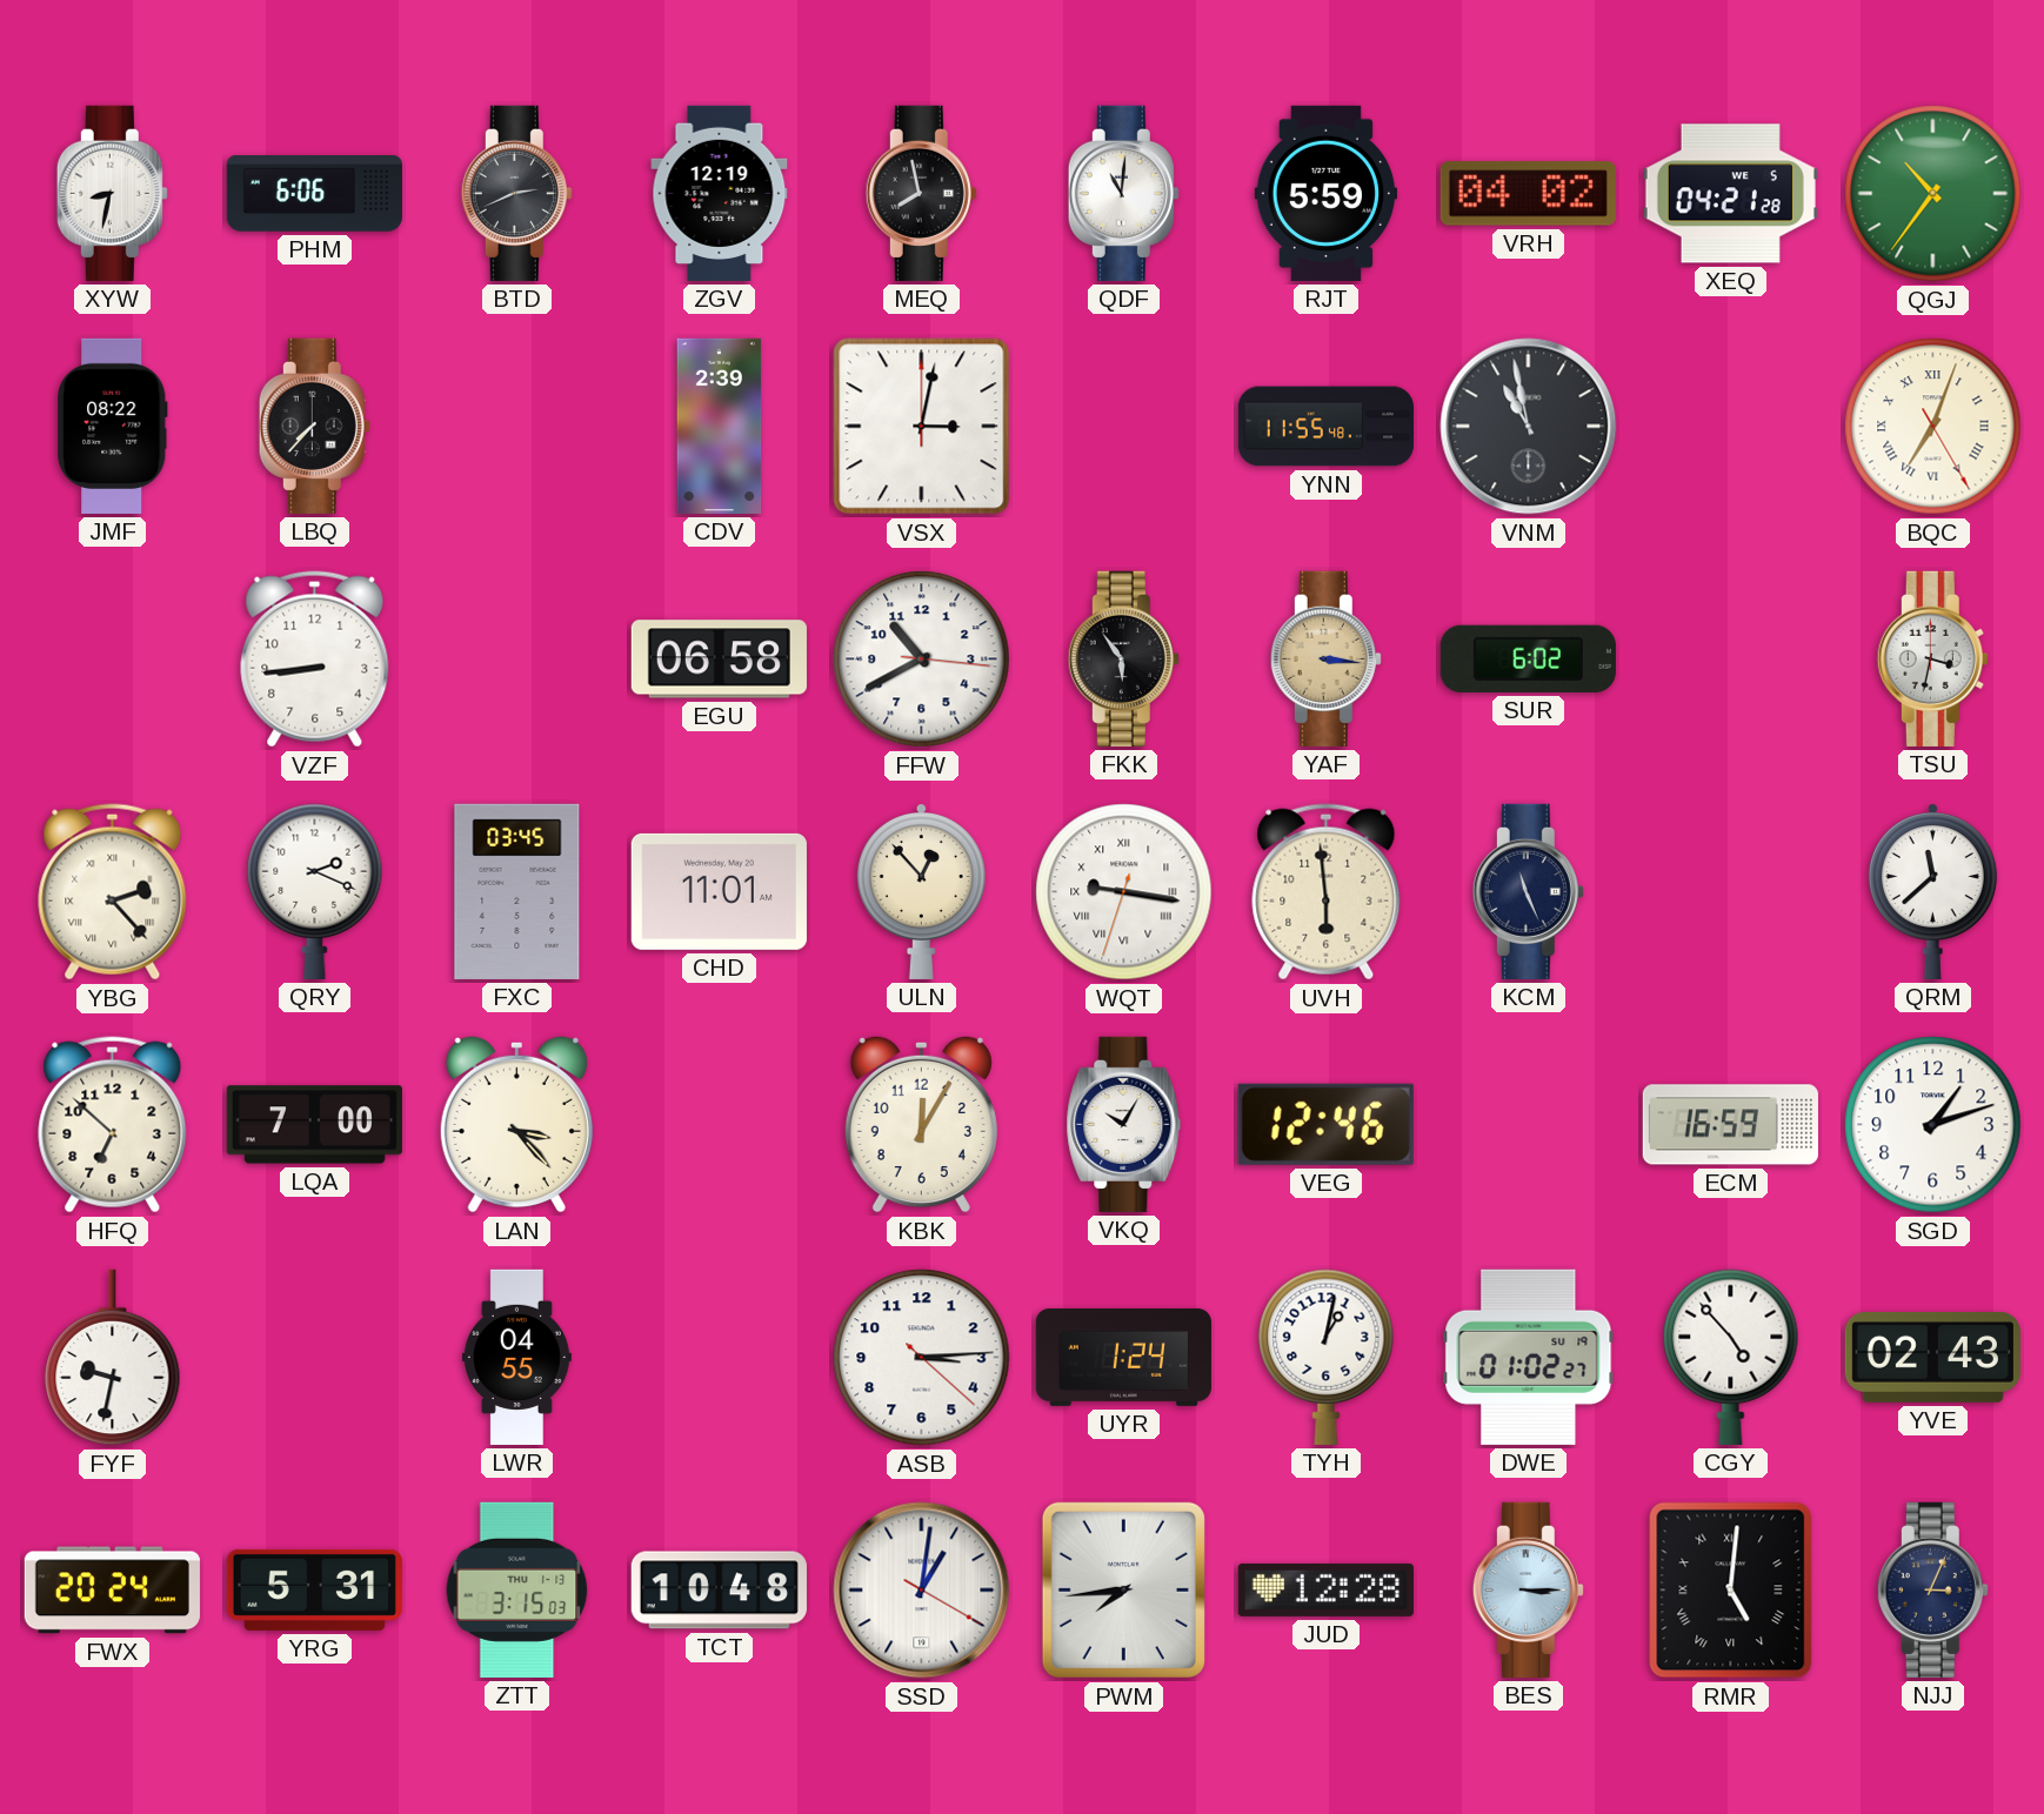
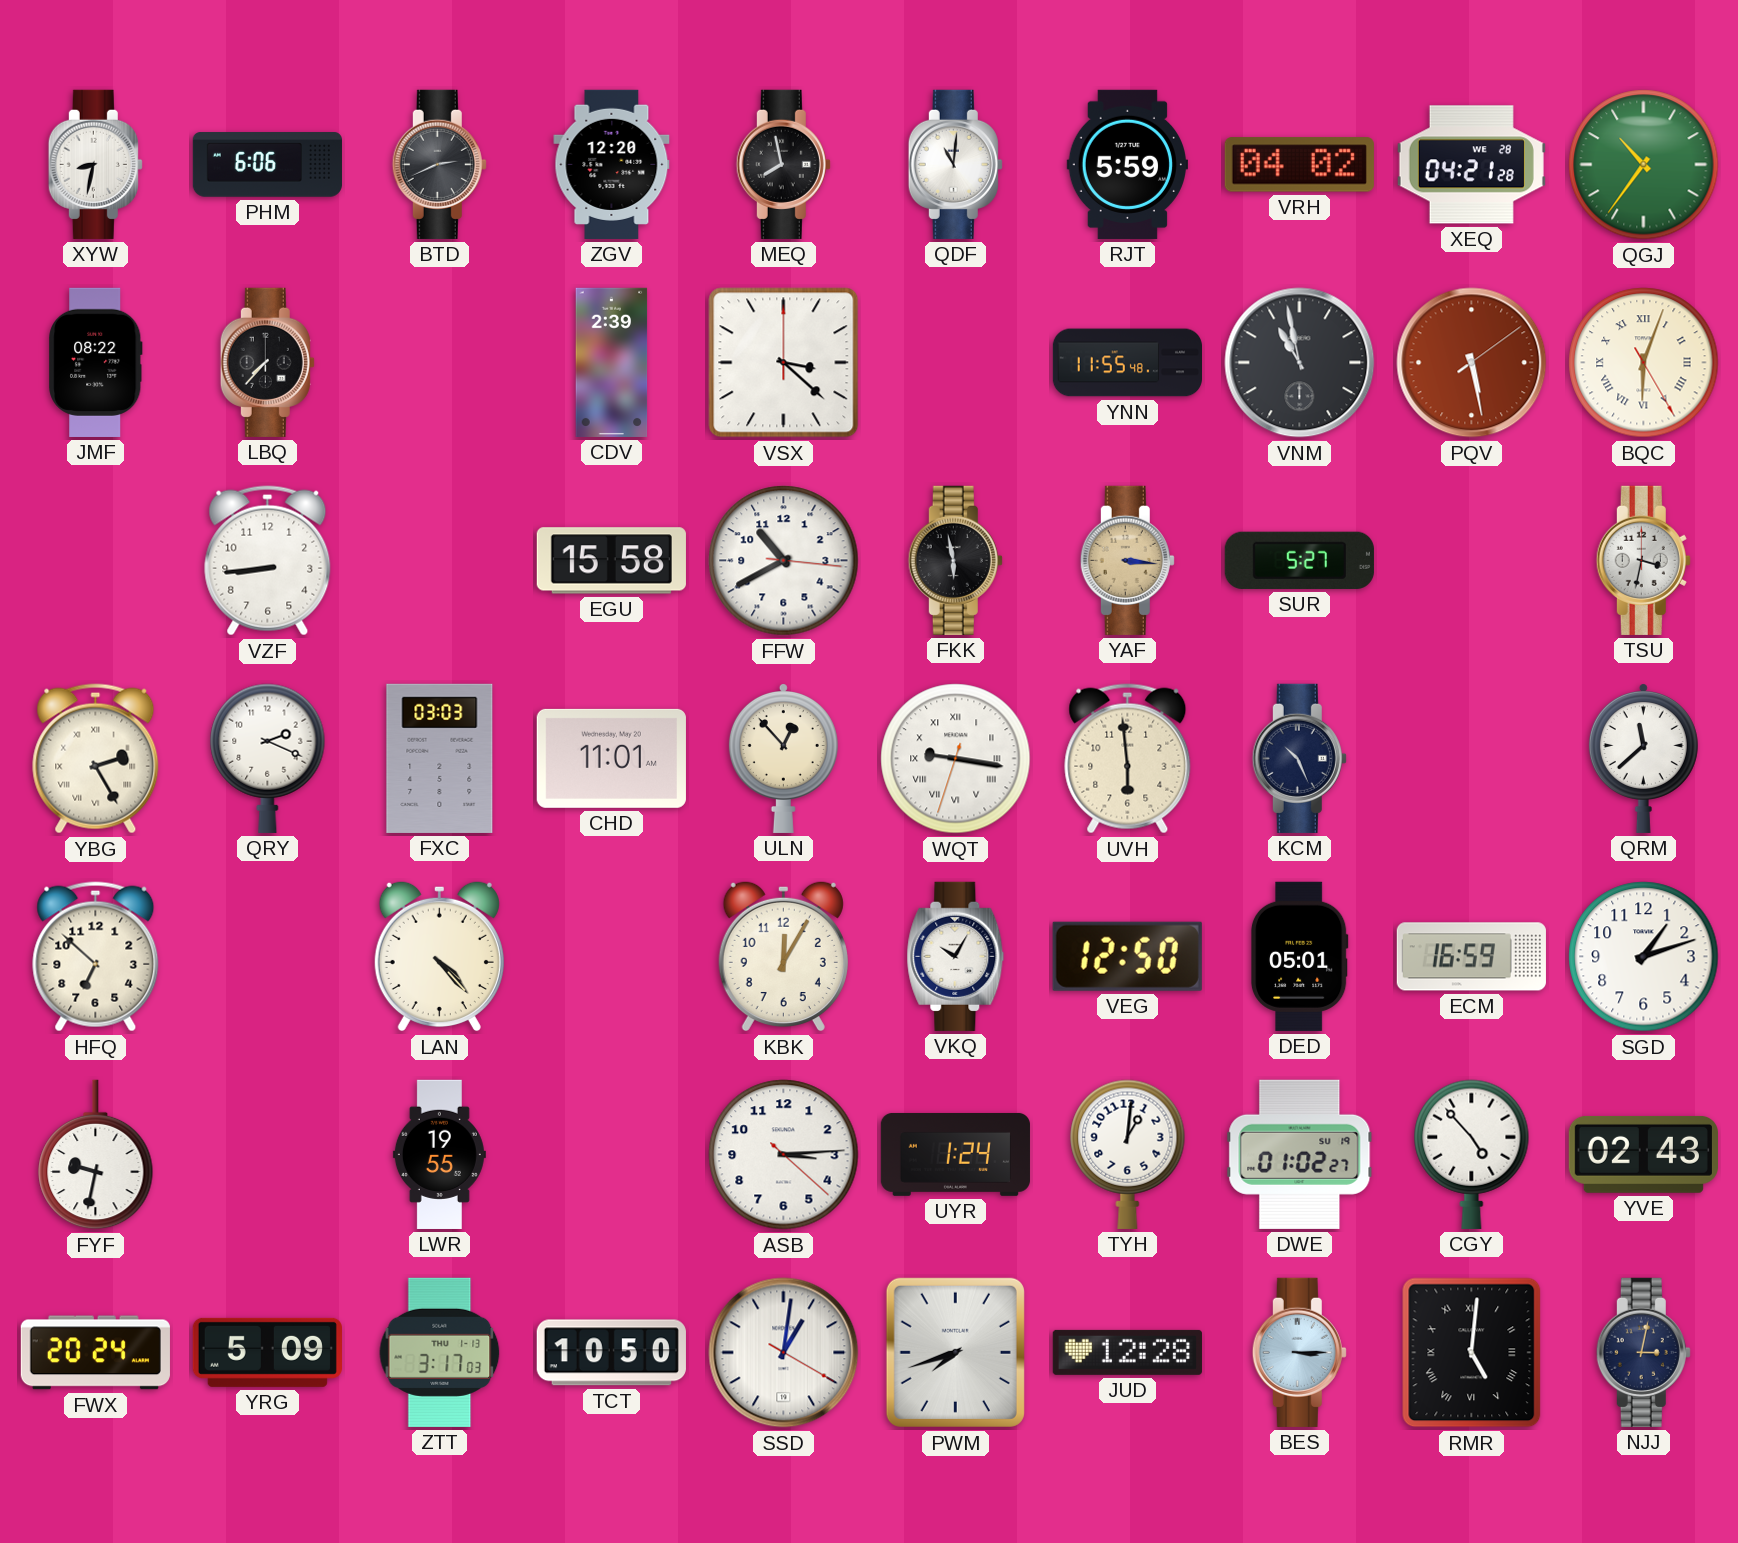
ZGV: 12:19 -> 12:20
XEQ date: WE 5 -> WE 28
VSX: 3:02 -> 3:22
PQV: none -> 5:28
BQC: 7:03 -> 6:03
EGU: 06:58 -> 15:58
FKK: 5:54 -> 5:58
SUR: 6:02 -> 5:27
YBG: 2:23 -> 2:25
FXC: 03:45 -> 03:03
KCM: 11:26 -> 10:26
LQA: 7:00 -> none
LAN: 3:23 -> 4:23
VEG: 12:46 -> 12:50
DED: none -> 05:01
LWR: 04:55 -> 19:55
TYH: 1:02 -> 1:01
YRG: 5:31 -> 5:09
ZTT: 3:15 -> 3:17
TCT: 10:48 -> 10:50
PWM: 7:44 -> 7:42
NJJ: 3:04 -> 3:02
